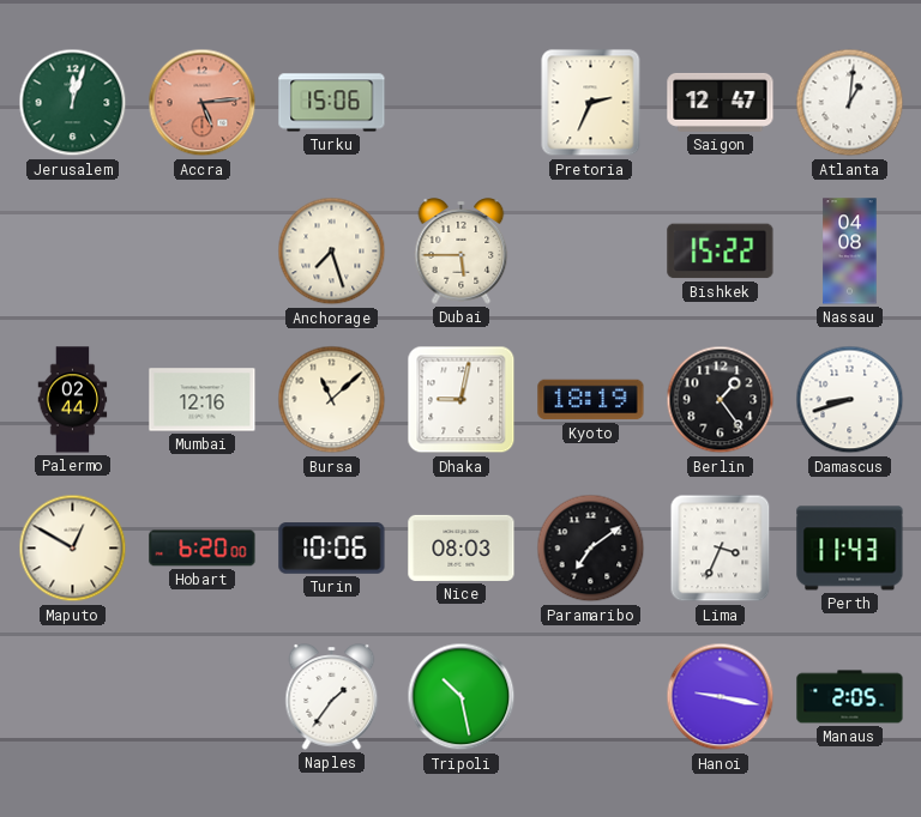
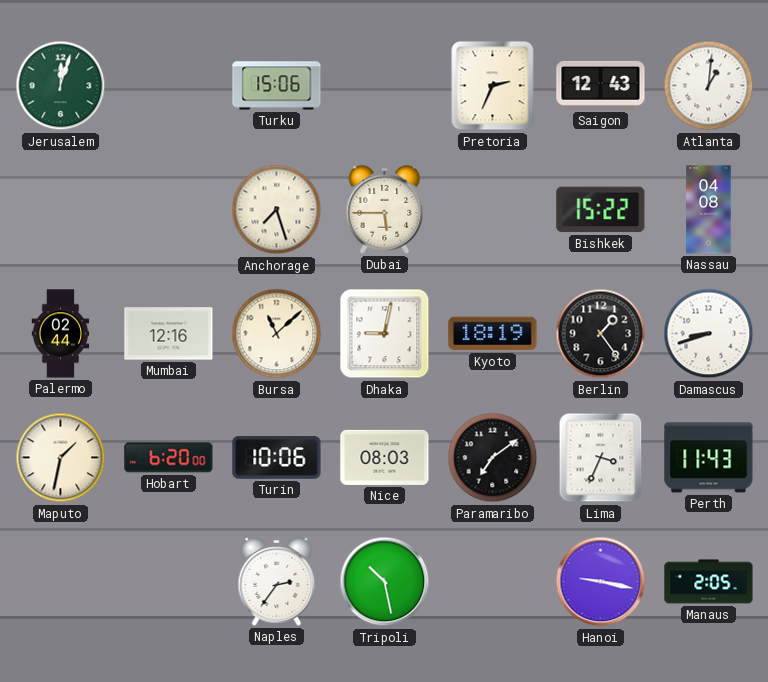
Accra: 5:14 -> none
Saigon: 12:47 -> 12:43
Maputo: 12:50 -> 1:32
Naples: 1:36 -> 2:36
